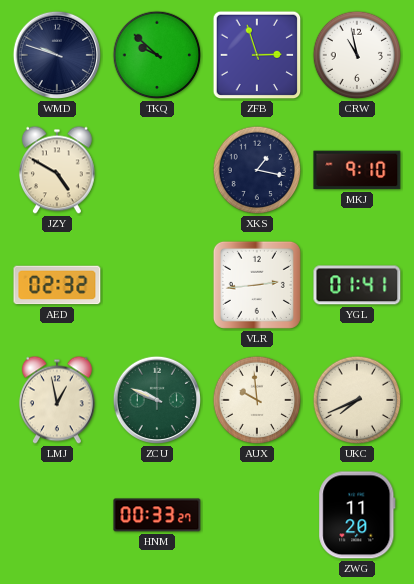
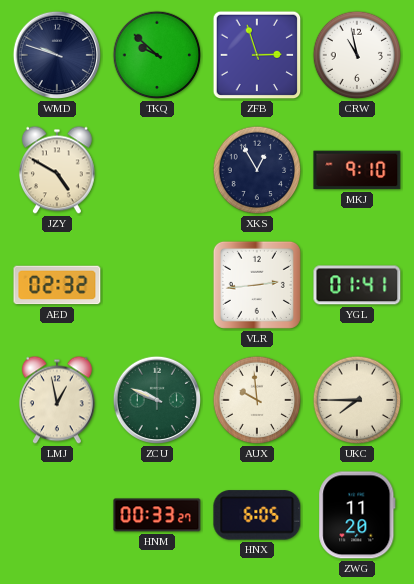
XKS: 1:17 -> 12:55
UKC: 7:41 -> 7:45
HNX: none -> 6:05
